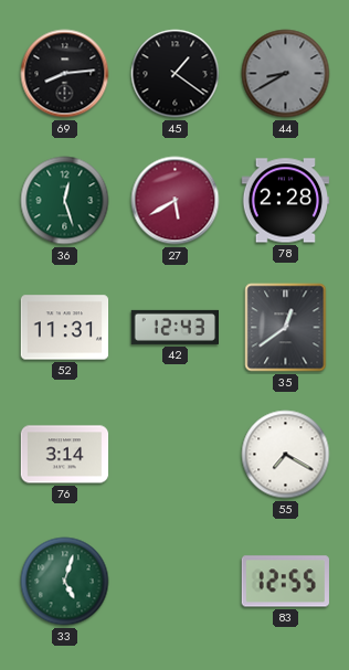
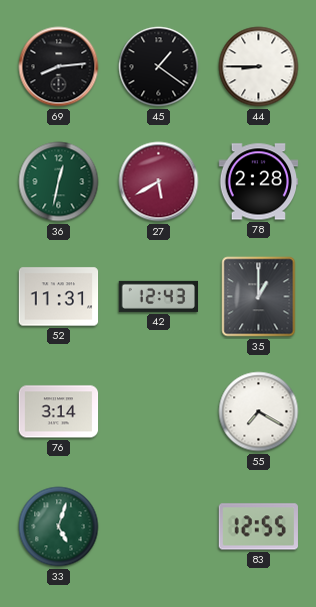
44: 8:40 -> 8:45
44 dial: grey -> white
36: 12:27 -> 12:32
35: 12:39 -> 1:00
